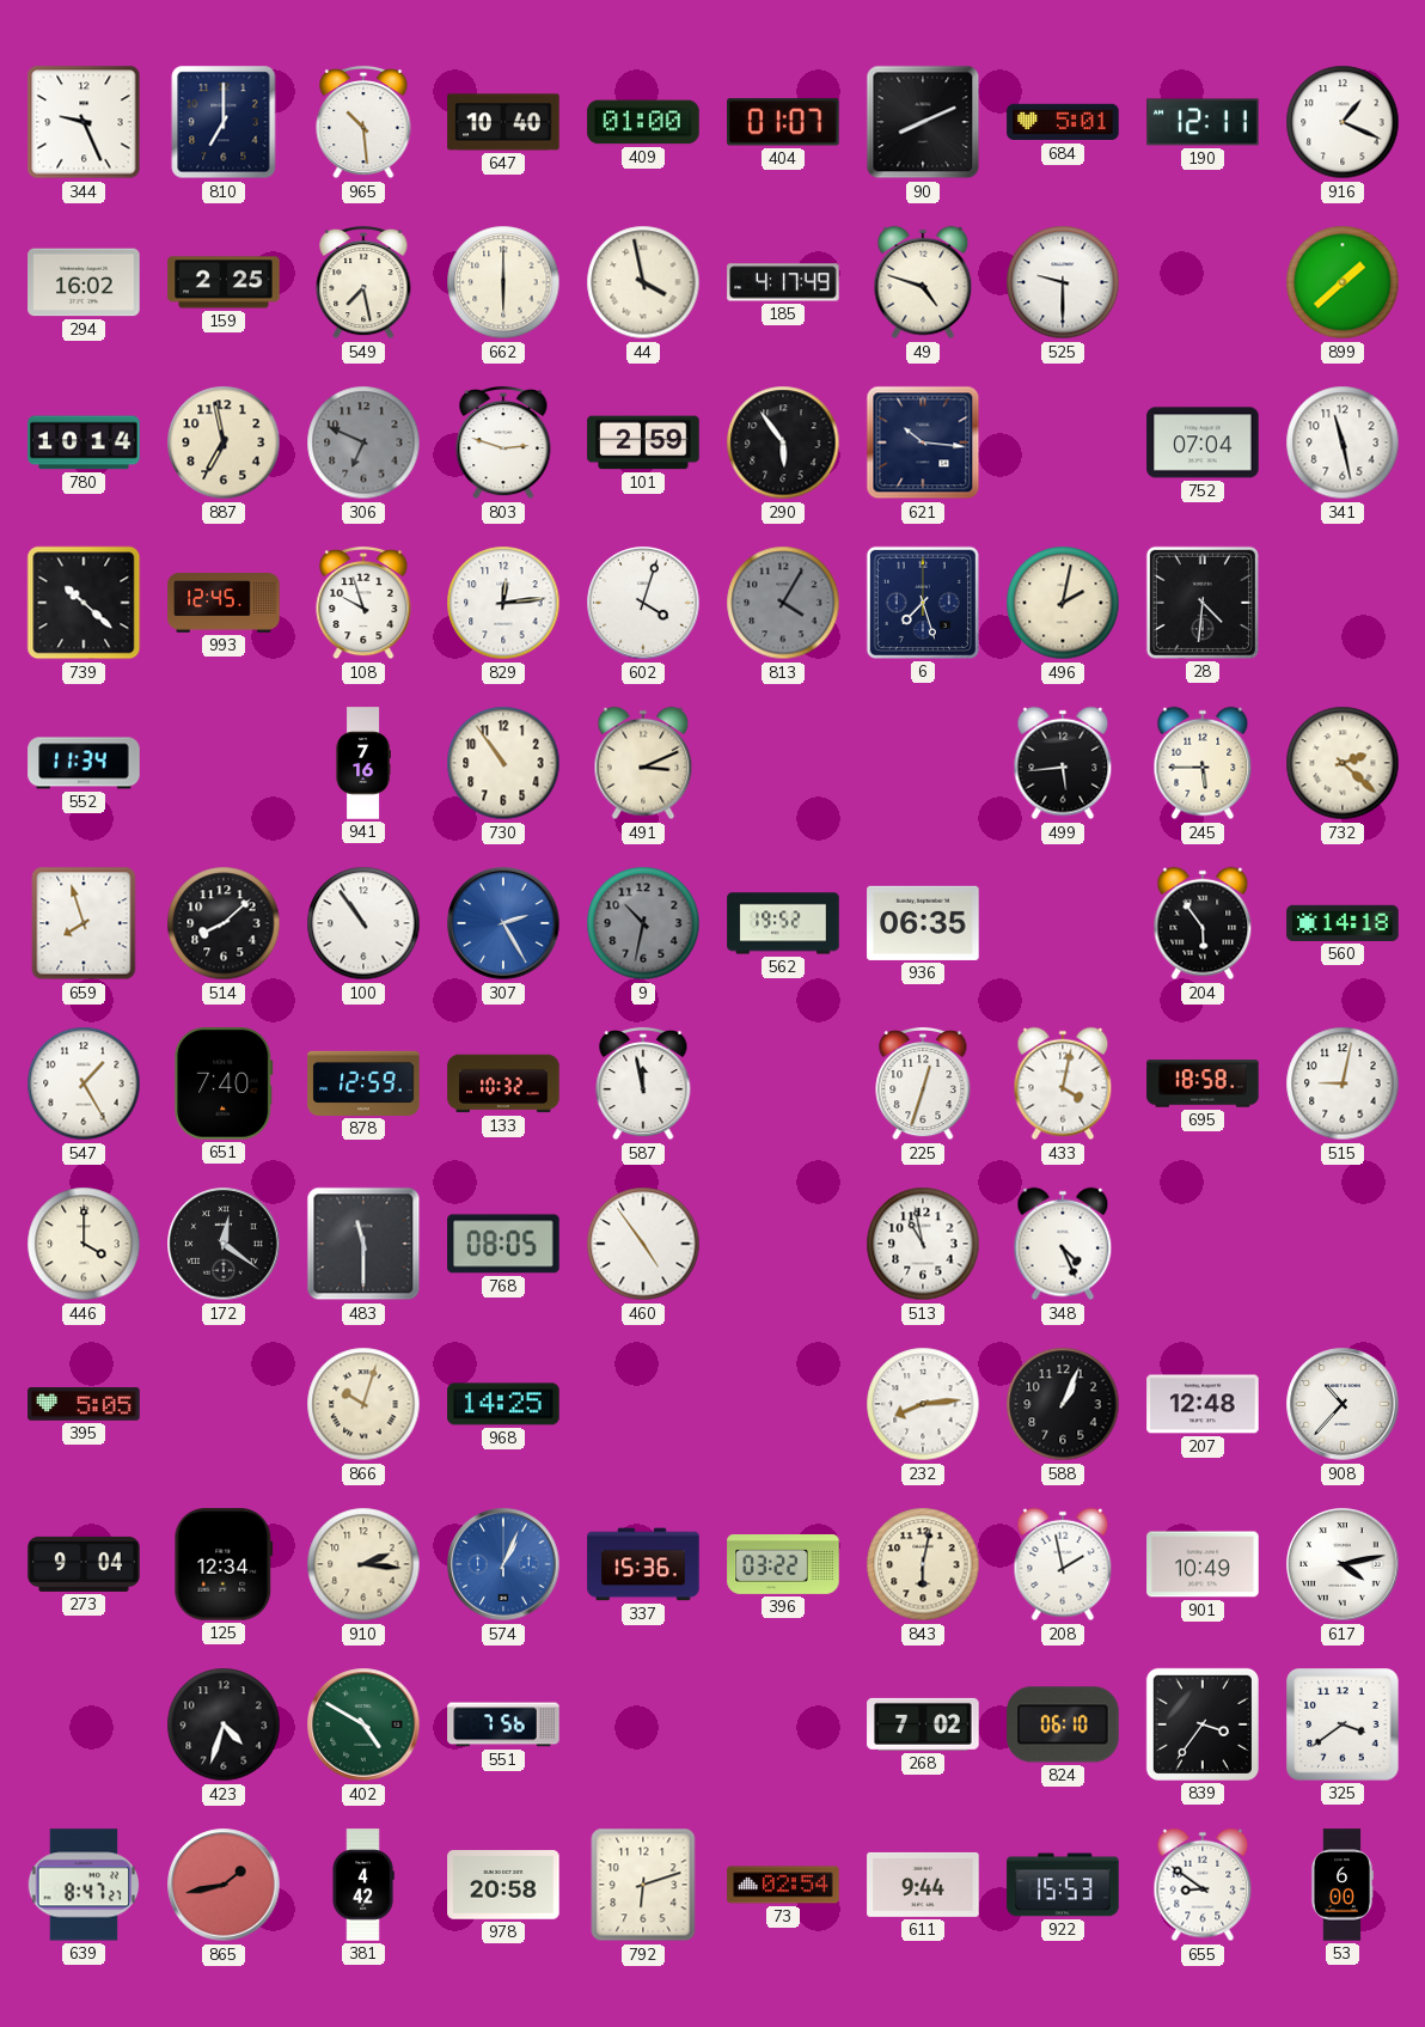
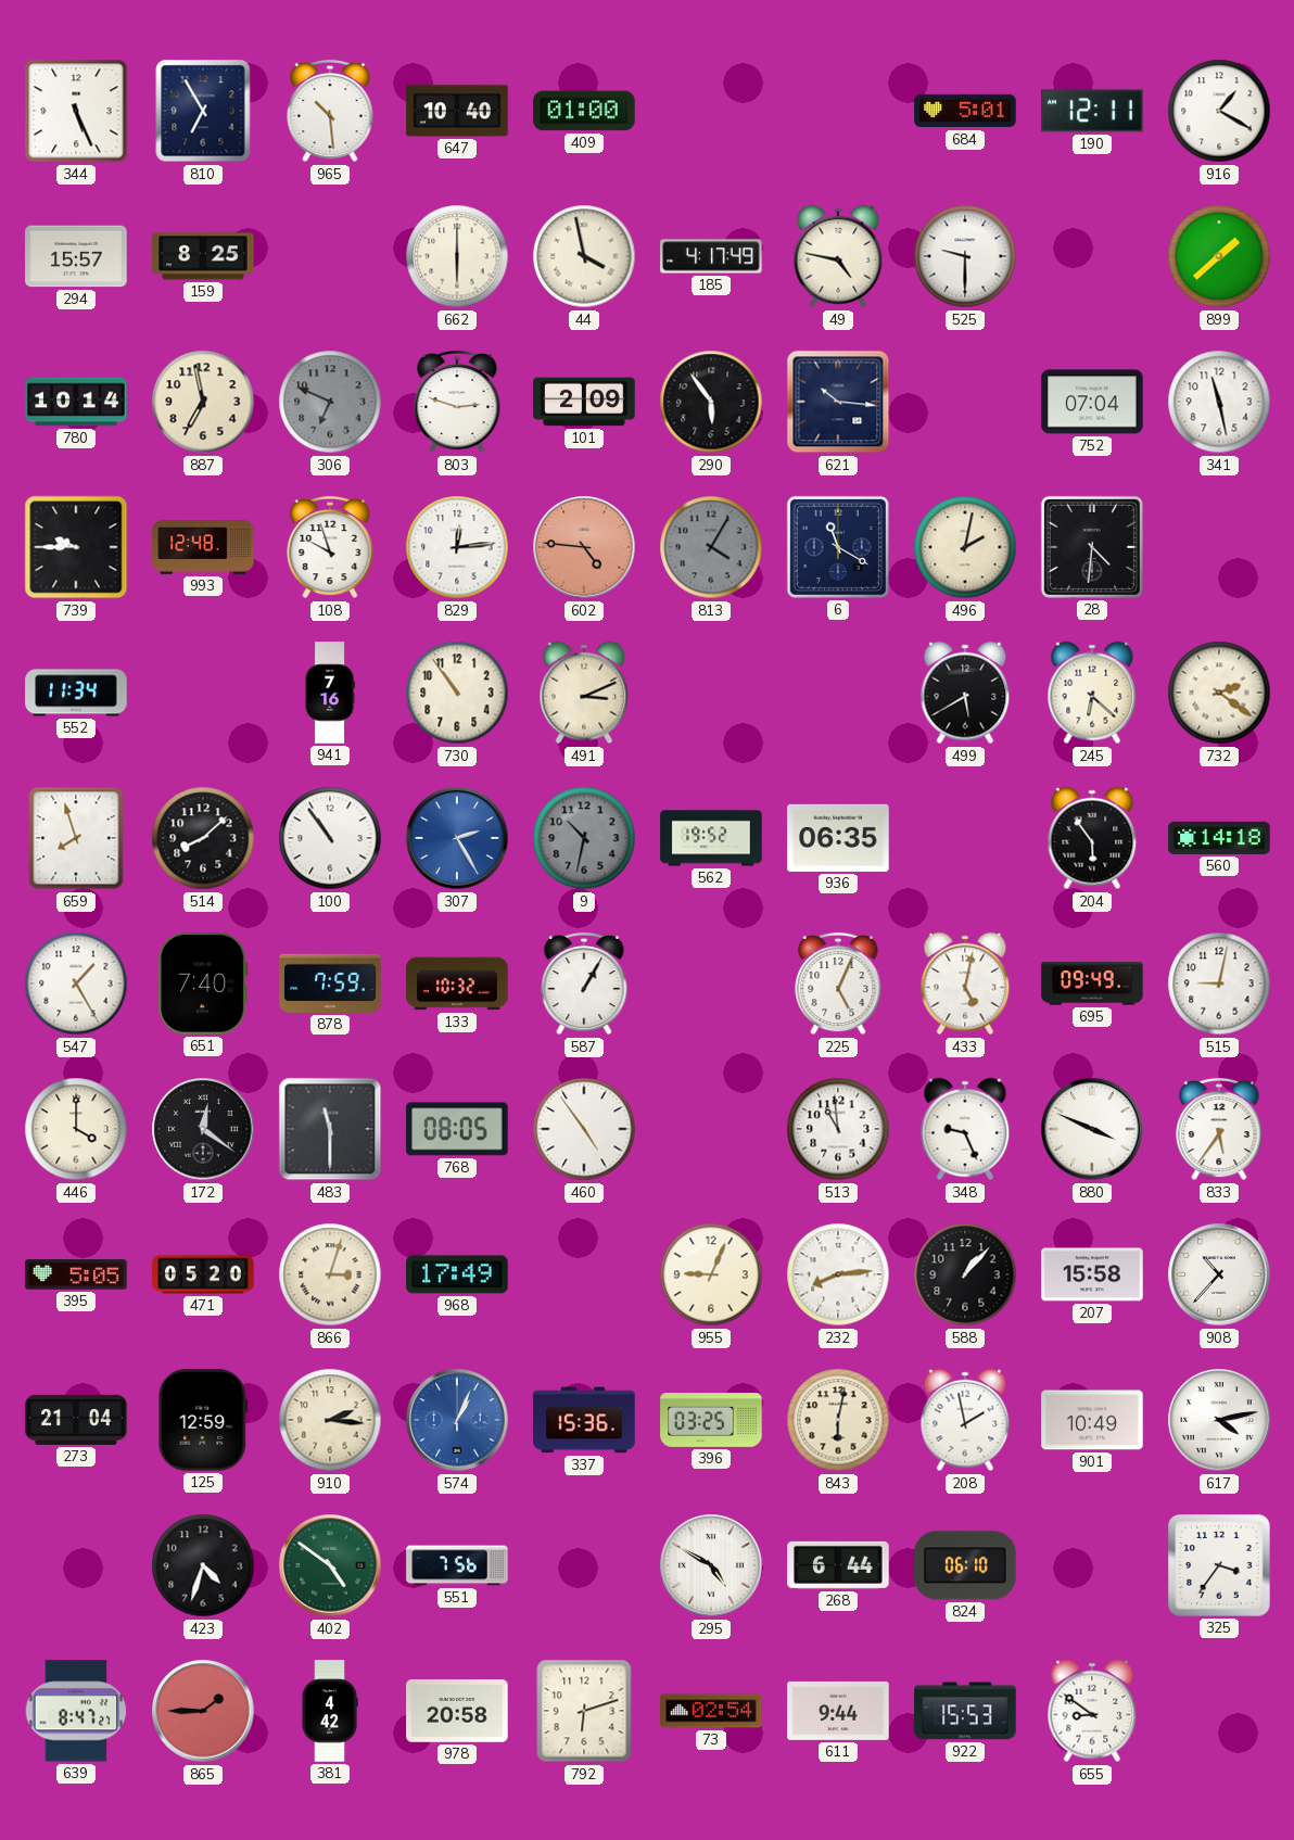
344: 9:26 -> 5:26
810: 7:00 -> 6:55
404: 01:07 -> none
90: 8:11 -> none
916: 1:19 -> 1:20
294: 16:02 -> 15:57
159: 2:25 -> 8:25
549: 7:28 -> none
49: 4:48 -> 4:47
101: 2:59 -> 2:09
739: 10:22 -> 9:45
993: 12:45 -> 12:48
602: 4:03 -> 4:46
602 dial: white -> salmon
6: 7:27 -> 11:20
499: 5:44 -> 5:40
245: 5:45 -> 6:22
732: 2:22 -> 2:21
878: 12:59 -> 7:59
587: 11:58 -> 1:05
225: 12:33 -> 5:04
433: 4:02 -> 5:02
695: 18:58 -> 09:49
513: 10:58 -> 10:59
348: 4:26 -> 9:26
880: none -> 3:49
833: none -> 5:36
471: none -> 05:20
866: 10:03 -> 3:03
968: 14:25 -> 17:49
955: none -> 9:04
588: 1:04 -> 1:07
207: 12:48 -> 15:58
273: 9:04 -> 21:04
125: 12:34 -> 12:59
396: 03:22 -> 03:25
402: 4:50 -> 4:51
295: none -> 4:50
268: 7:02 -> 6:44
839: 3:36 -> none
325: 3:39 -> 3:36
865: 1:43 -> 1:45
53: 6:00 -> none
